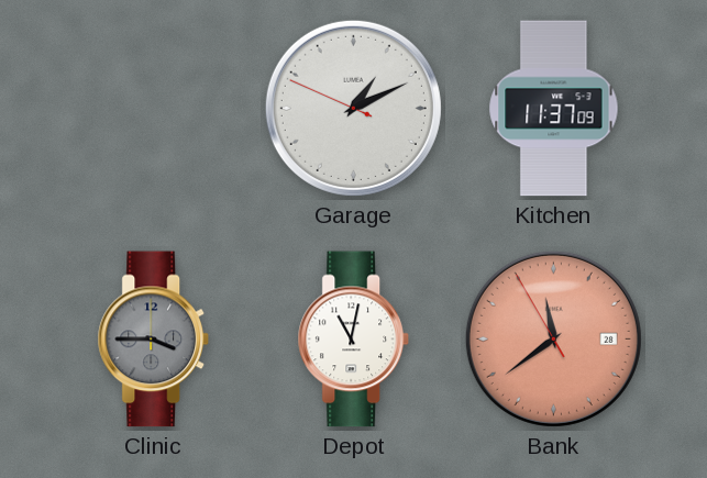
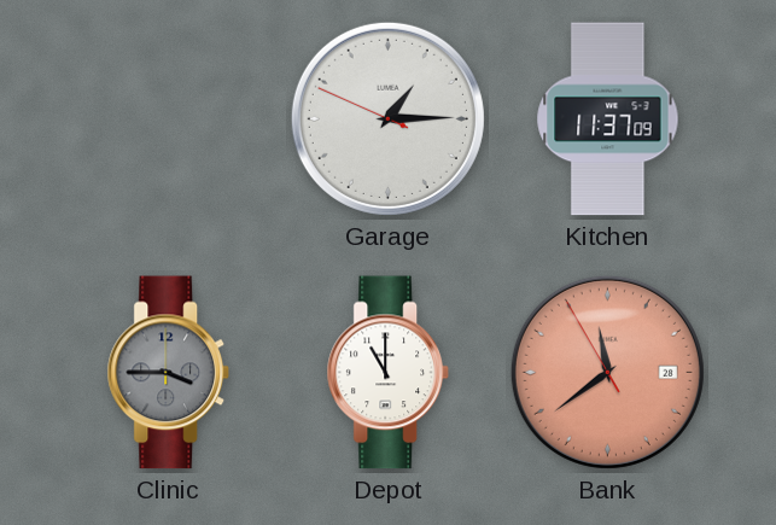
Garage: 1:10 -> 1:14
Depot: 11:02 -> 11:00
